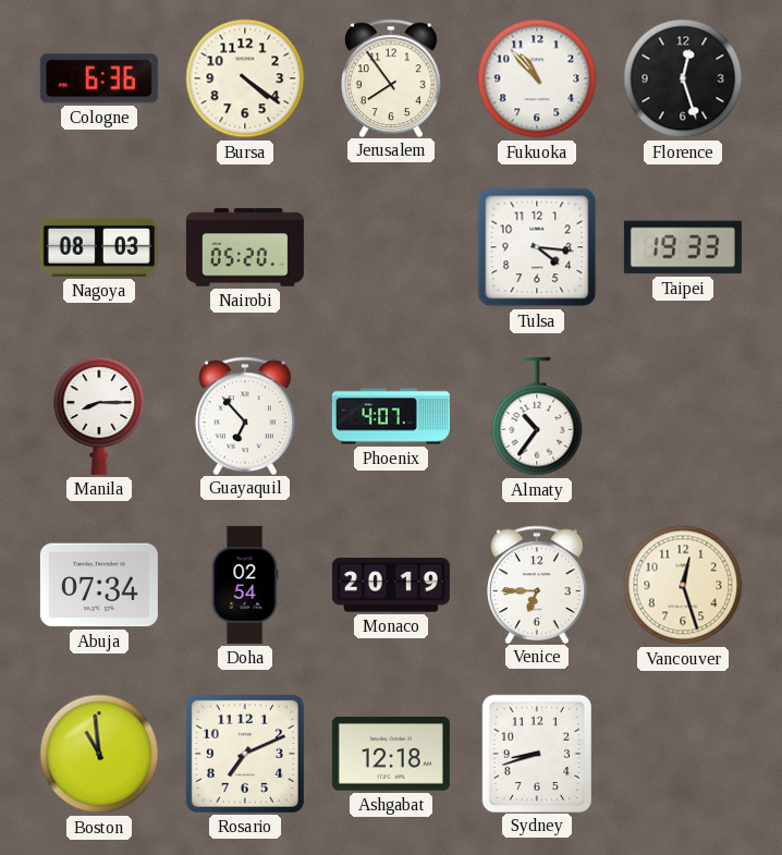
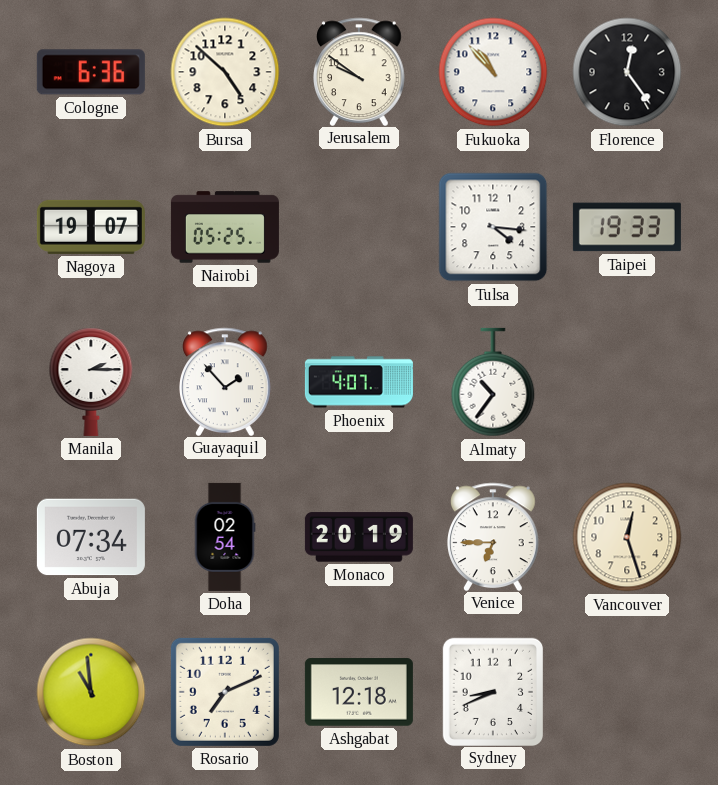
Bursa: 4:21 -> 4:52
Jerusalem: 7:54 -> 9:51
Florence: 12:27 -> 12:24
Nagoya: 08:03 -> 19:07
Nairobi: 05:20 -> 05:25
Manila: 8:15 -> 2:15
Guayaquil: 6:53 -> 1:53
Sydney: 8:42 -> 8:41
